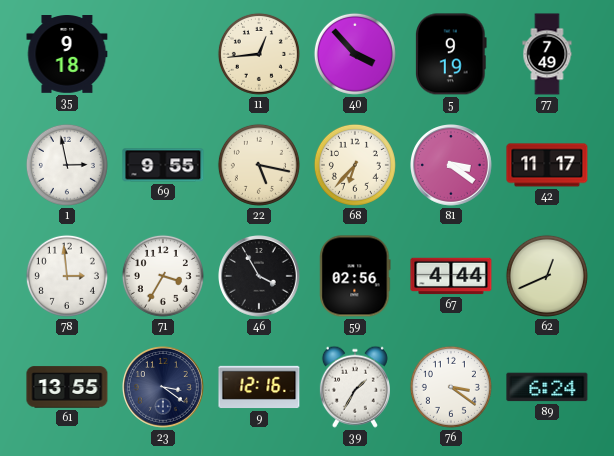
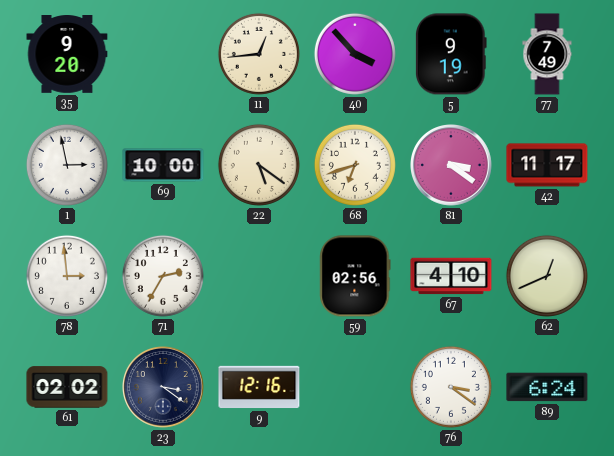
35: 9:18 -> 9:20
69: 9:55 -> 10:00
22: 5:17 -> 5:21
68: 6:37 -> 6:42
71: 3:35 -> 2:35
46: 3:55 -> none
67: 4:44 -> 4:10
61: 13:55 -> 02:02
39: 1:35 -> none
